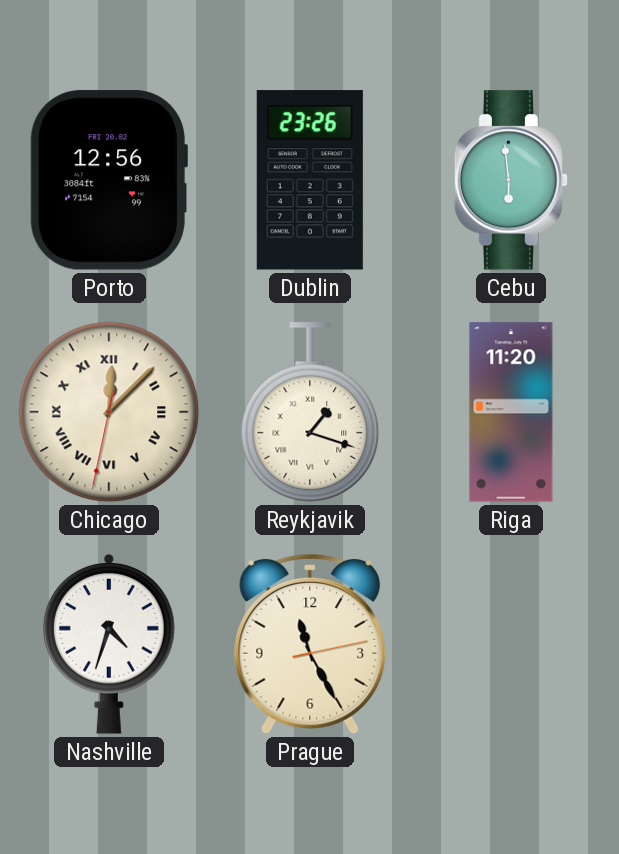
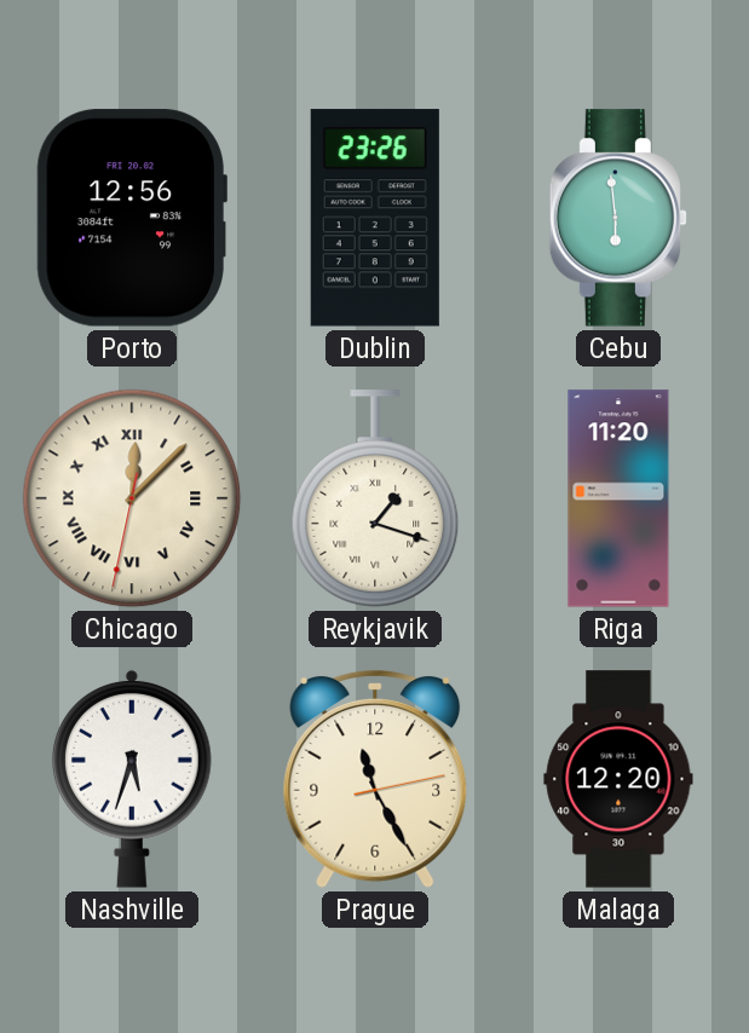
Nashville: 4:33 -> 5:33
Malaga: none -> 12:20
